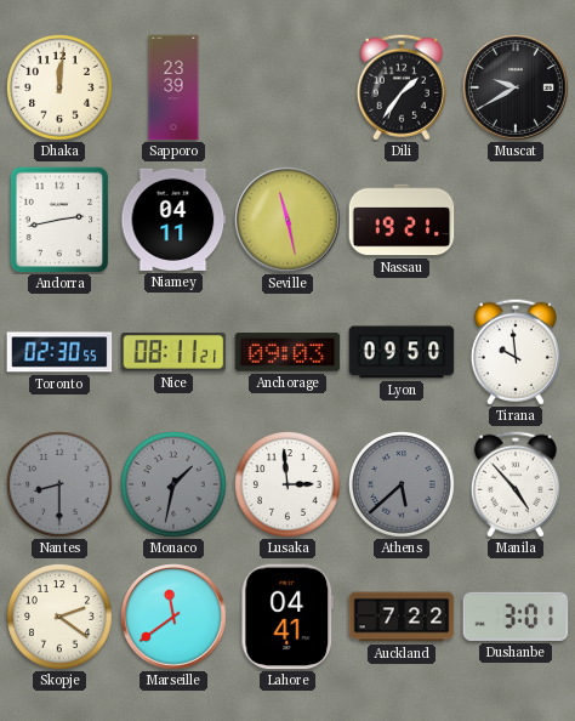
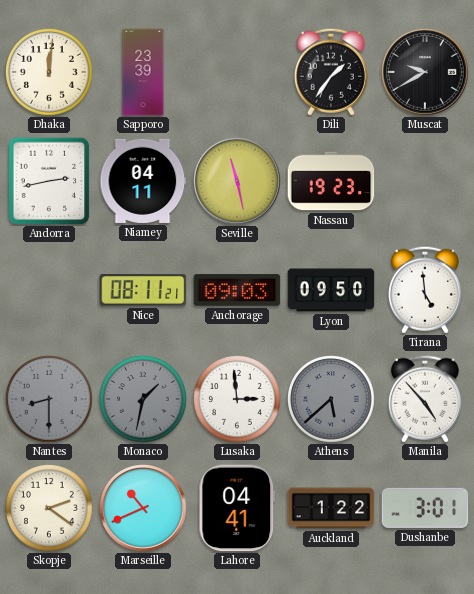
Nassau: 19:21 -> 19:23
Toronto: 02:30 -> none
Tirana: 9:59 -> 4:59
Marseille: 11:39 -> 10:41
Auckland: 7:22 -> 1:22
